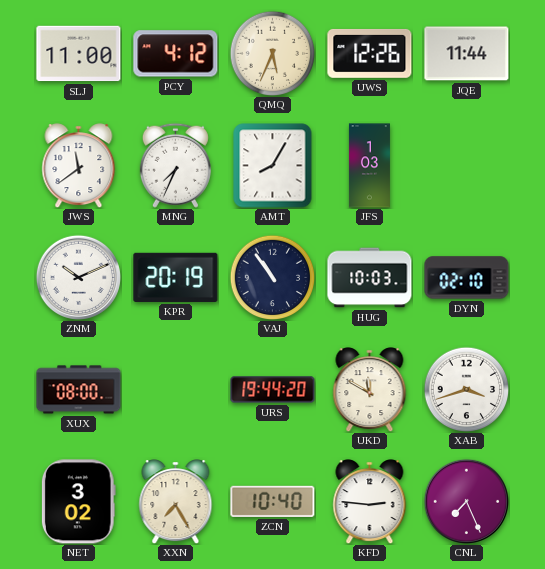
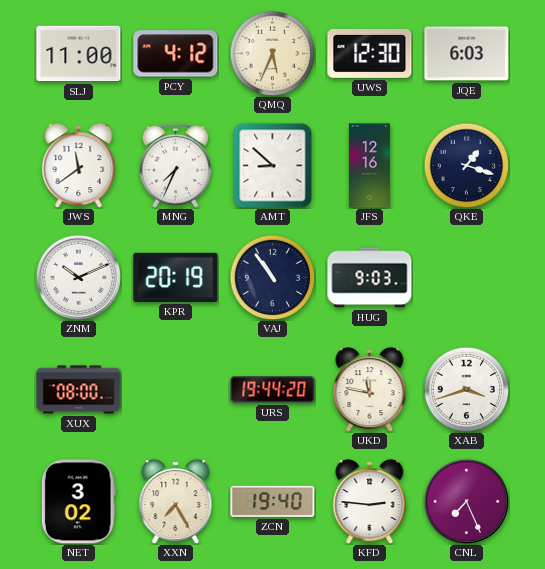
UWS: 12:26 -> 12:30
JQE: 11:44 -> 6:03
AMT: 8:05 -> 8:52
JFS: 1:03 -> 12:16
QKE: none -> 1:18
HUG: 10:03 -> 9:03
DYN: 02:10 -> none
UKD: 11:50 -> 11:47
ZCN: 10:40 -> 19:40
